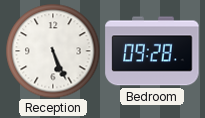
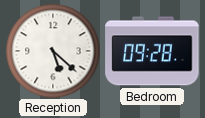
Reception: 5:26 -> 5:22
